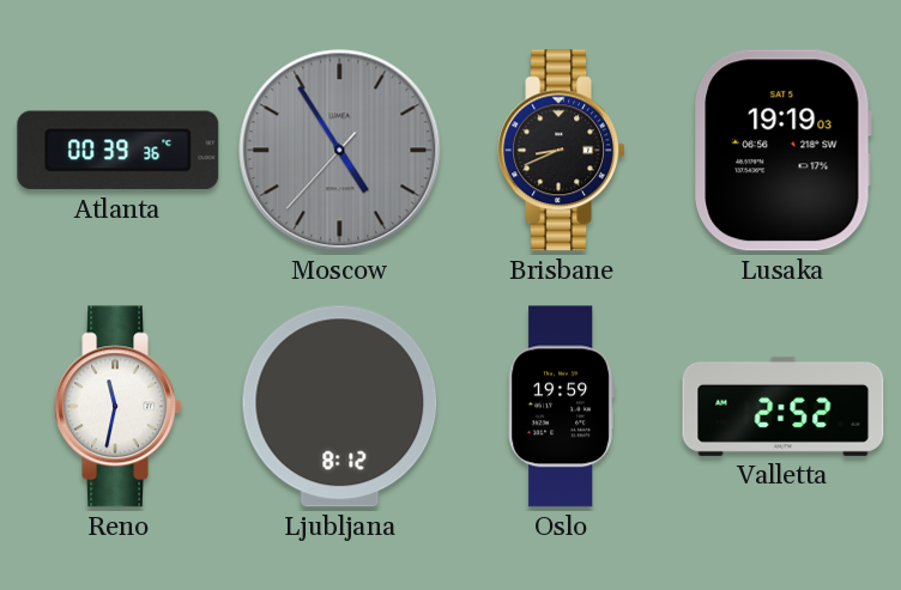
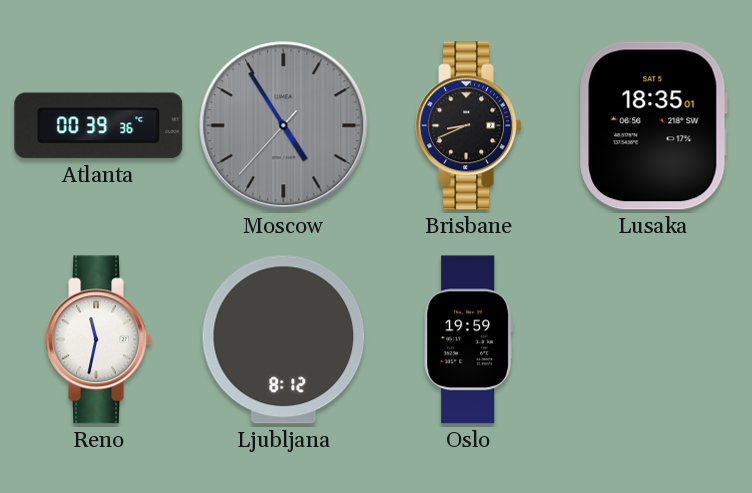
Lusaka: 19:19 -> 18:35
Valletta: 2:52 -> none
